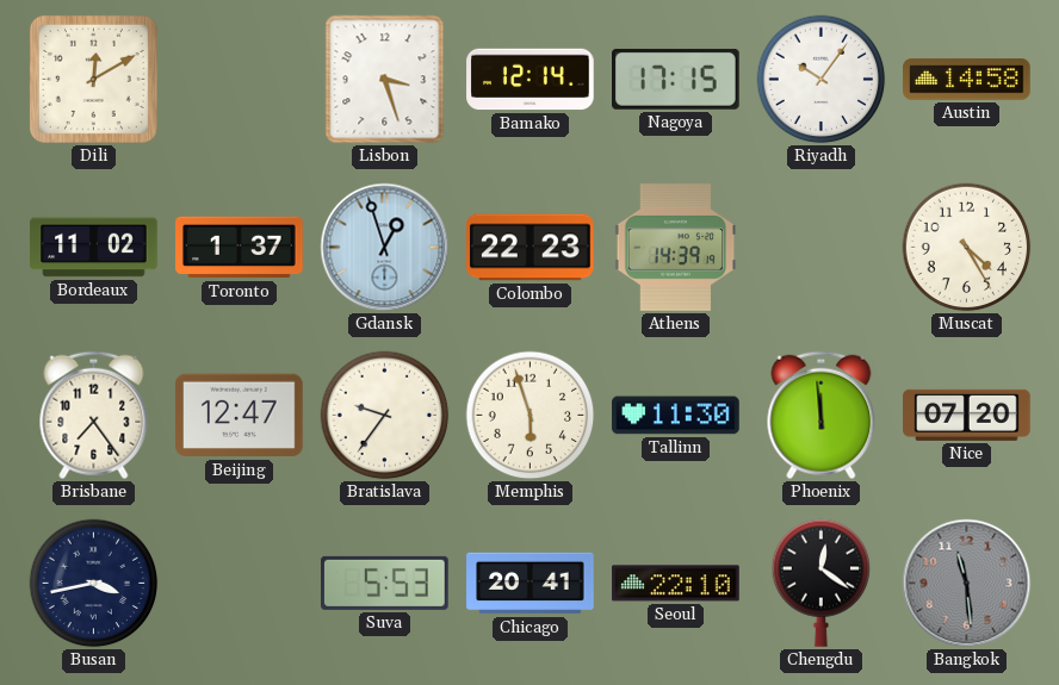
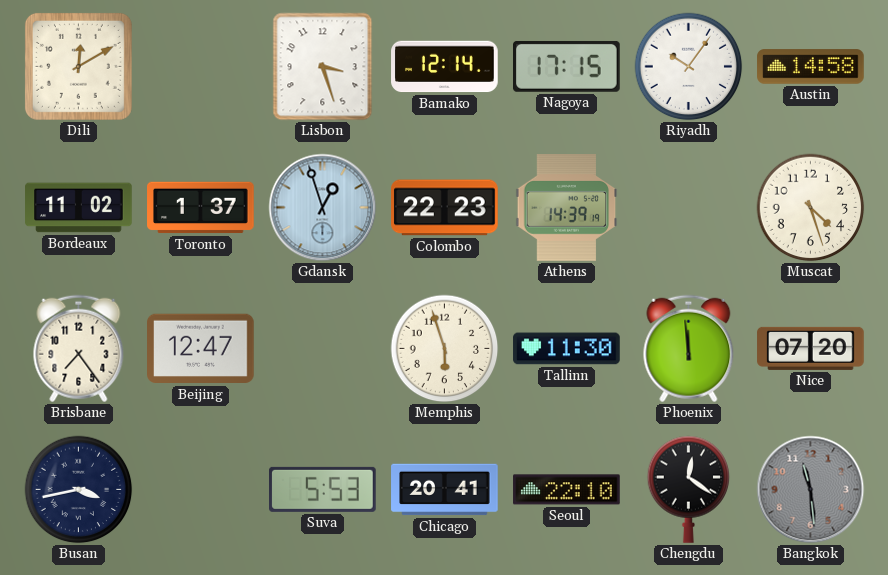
Muscat: 4:25 -> 4:27
Bratislava: 9:36 -> none
